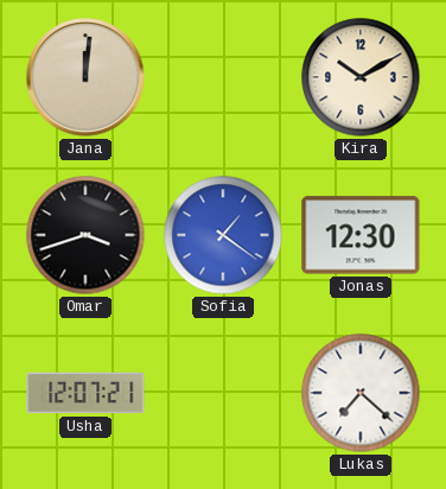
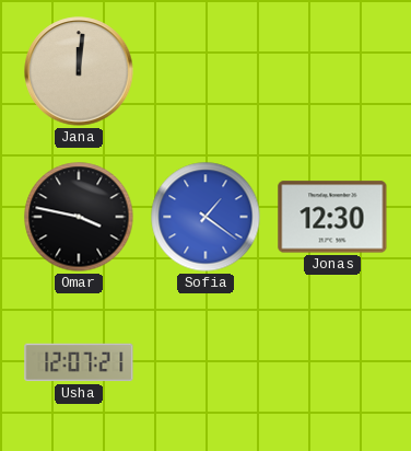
Kira: 10:10 -> none
Omar: 3:42 -> 3:47
Lukas: 7:22 -> none
